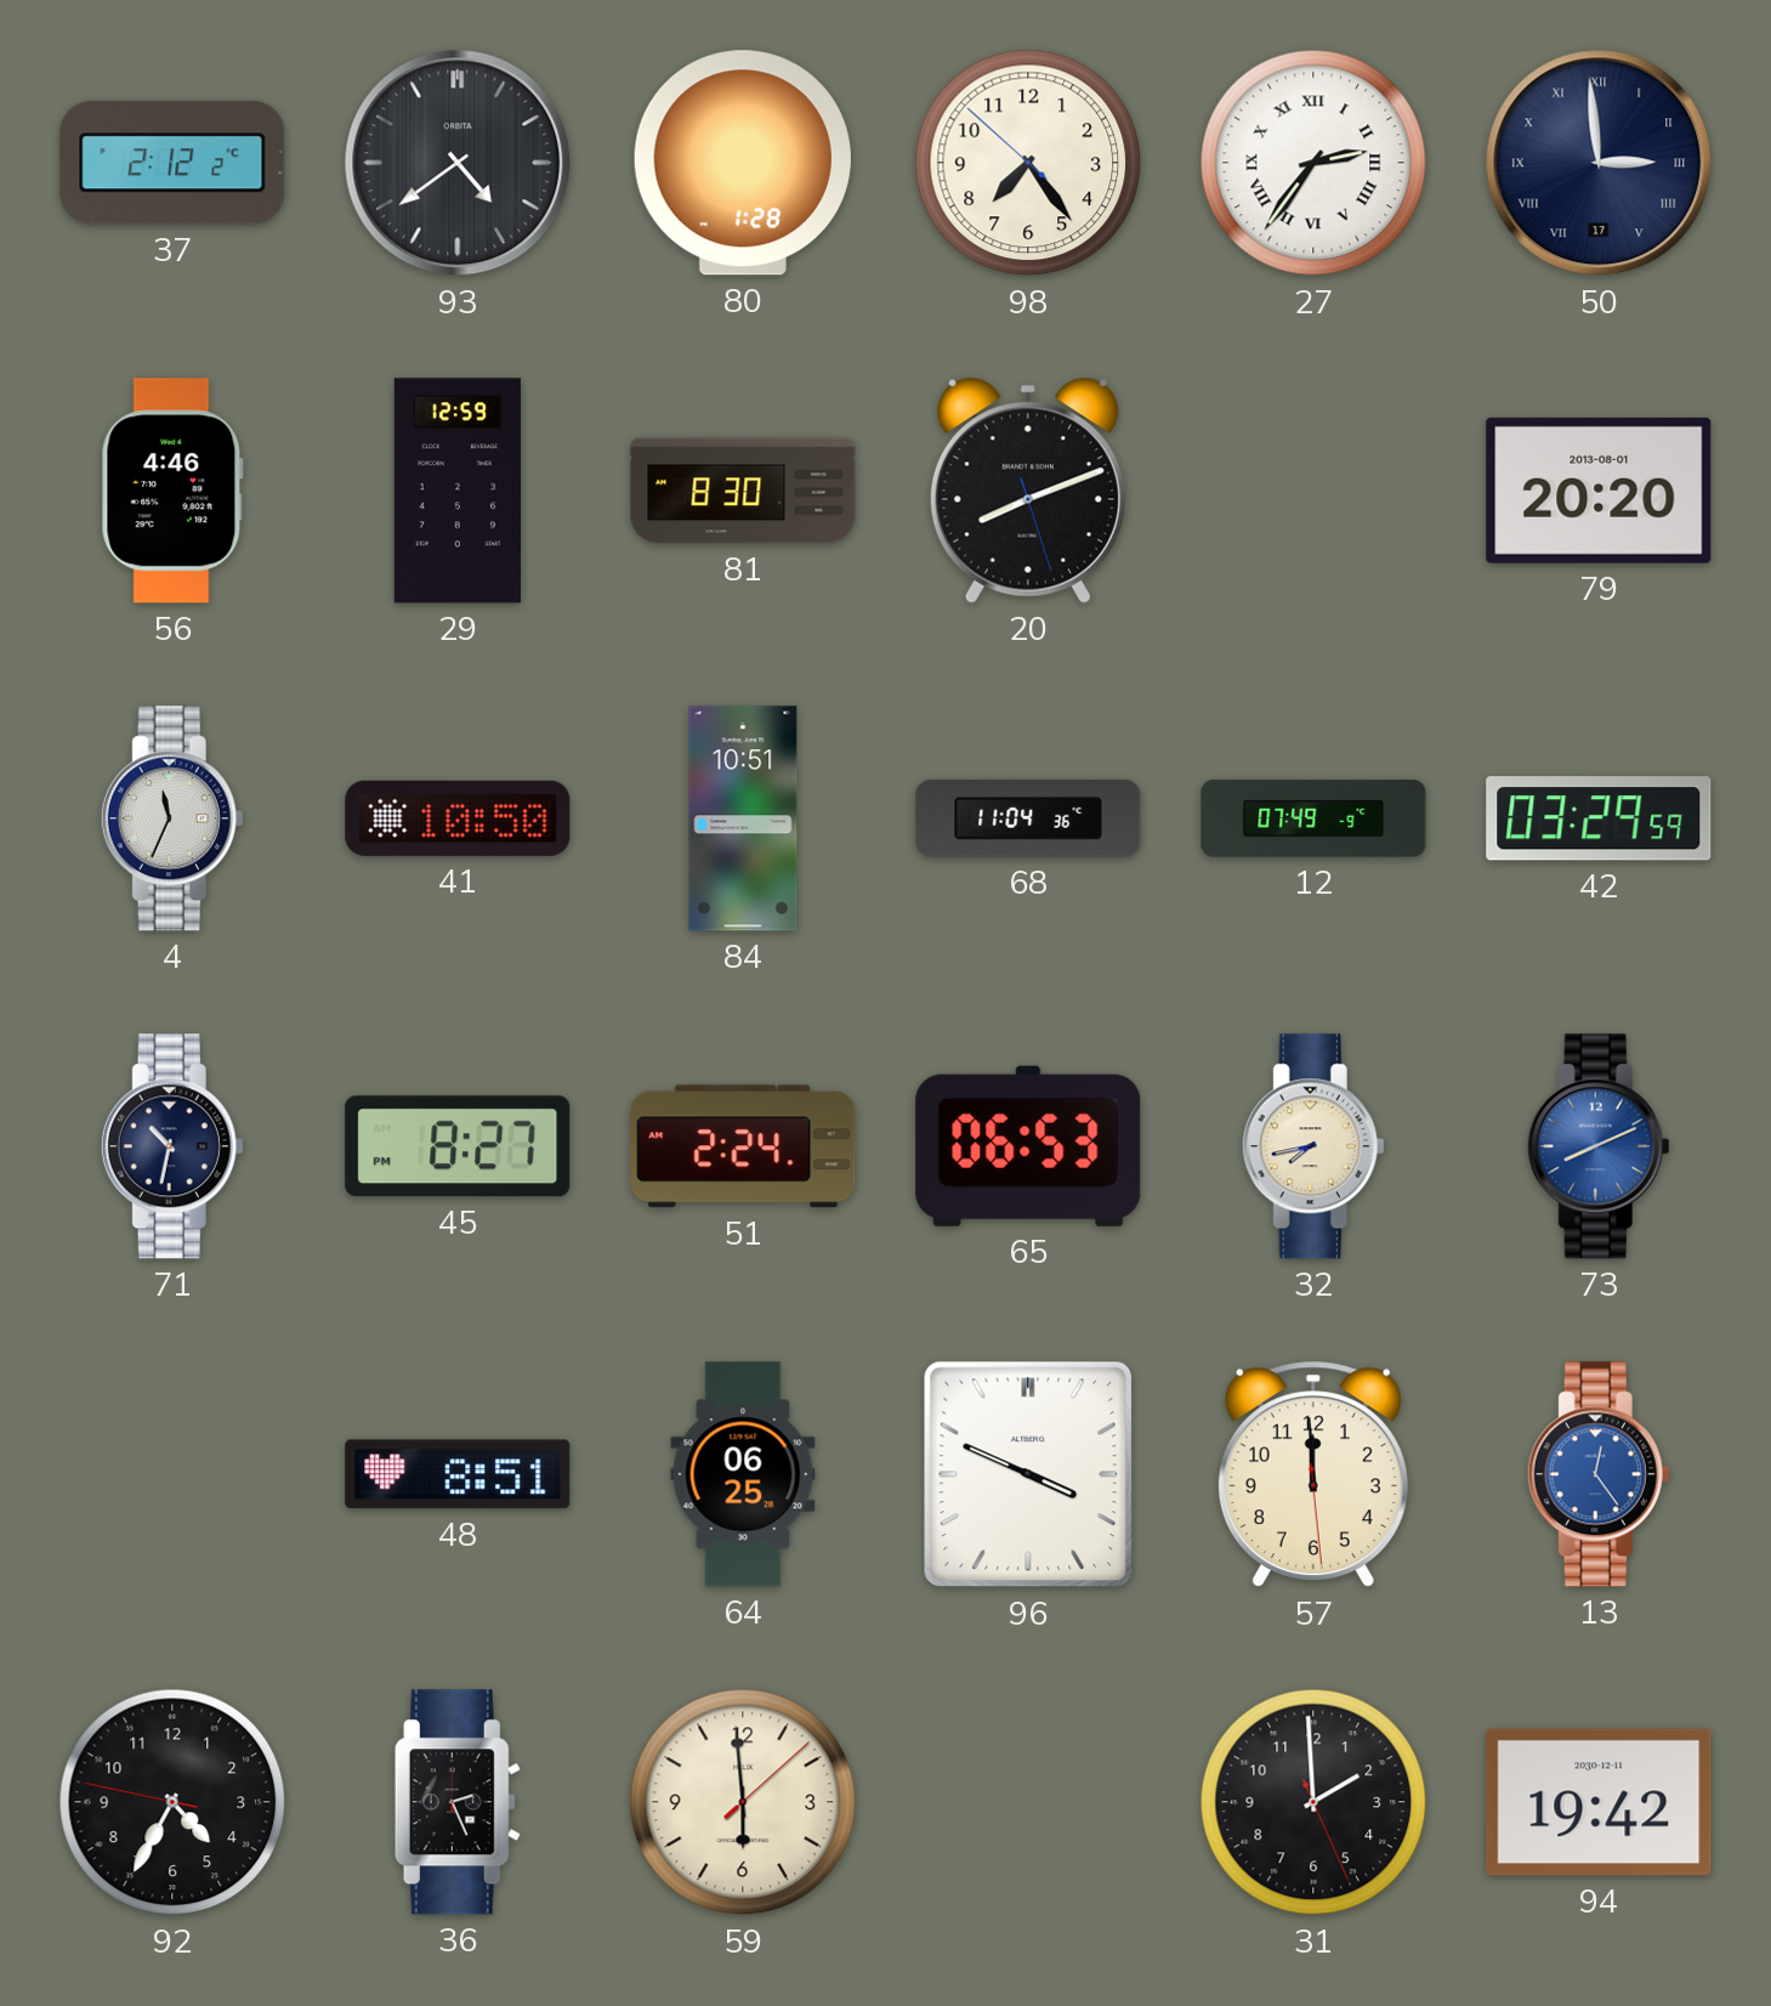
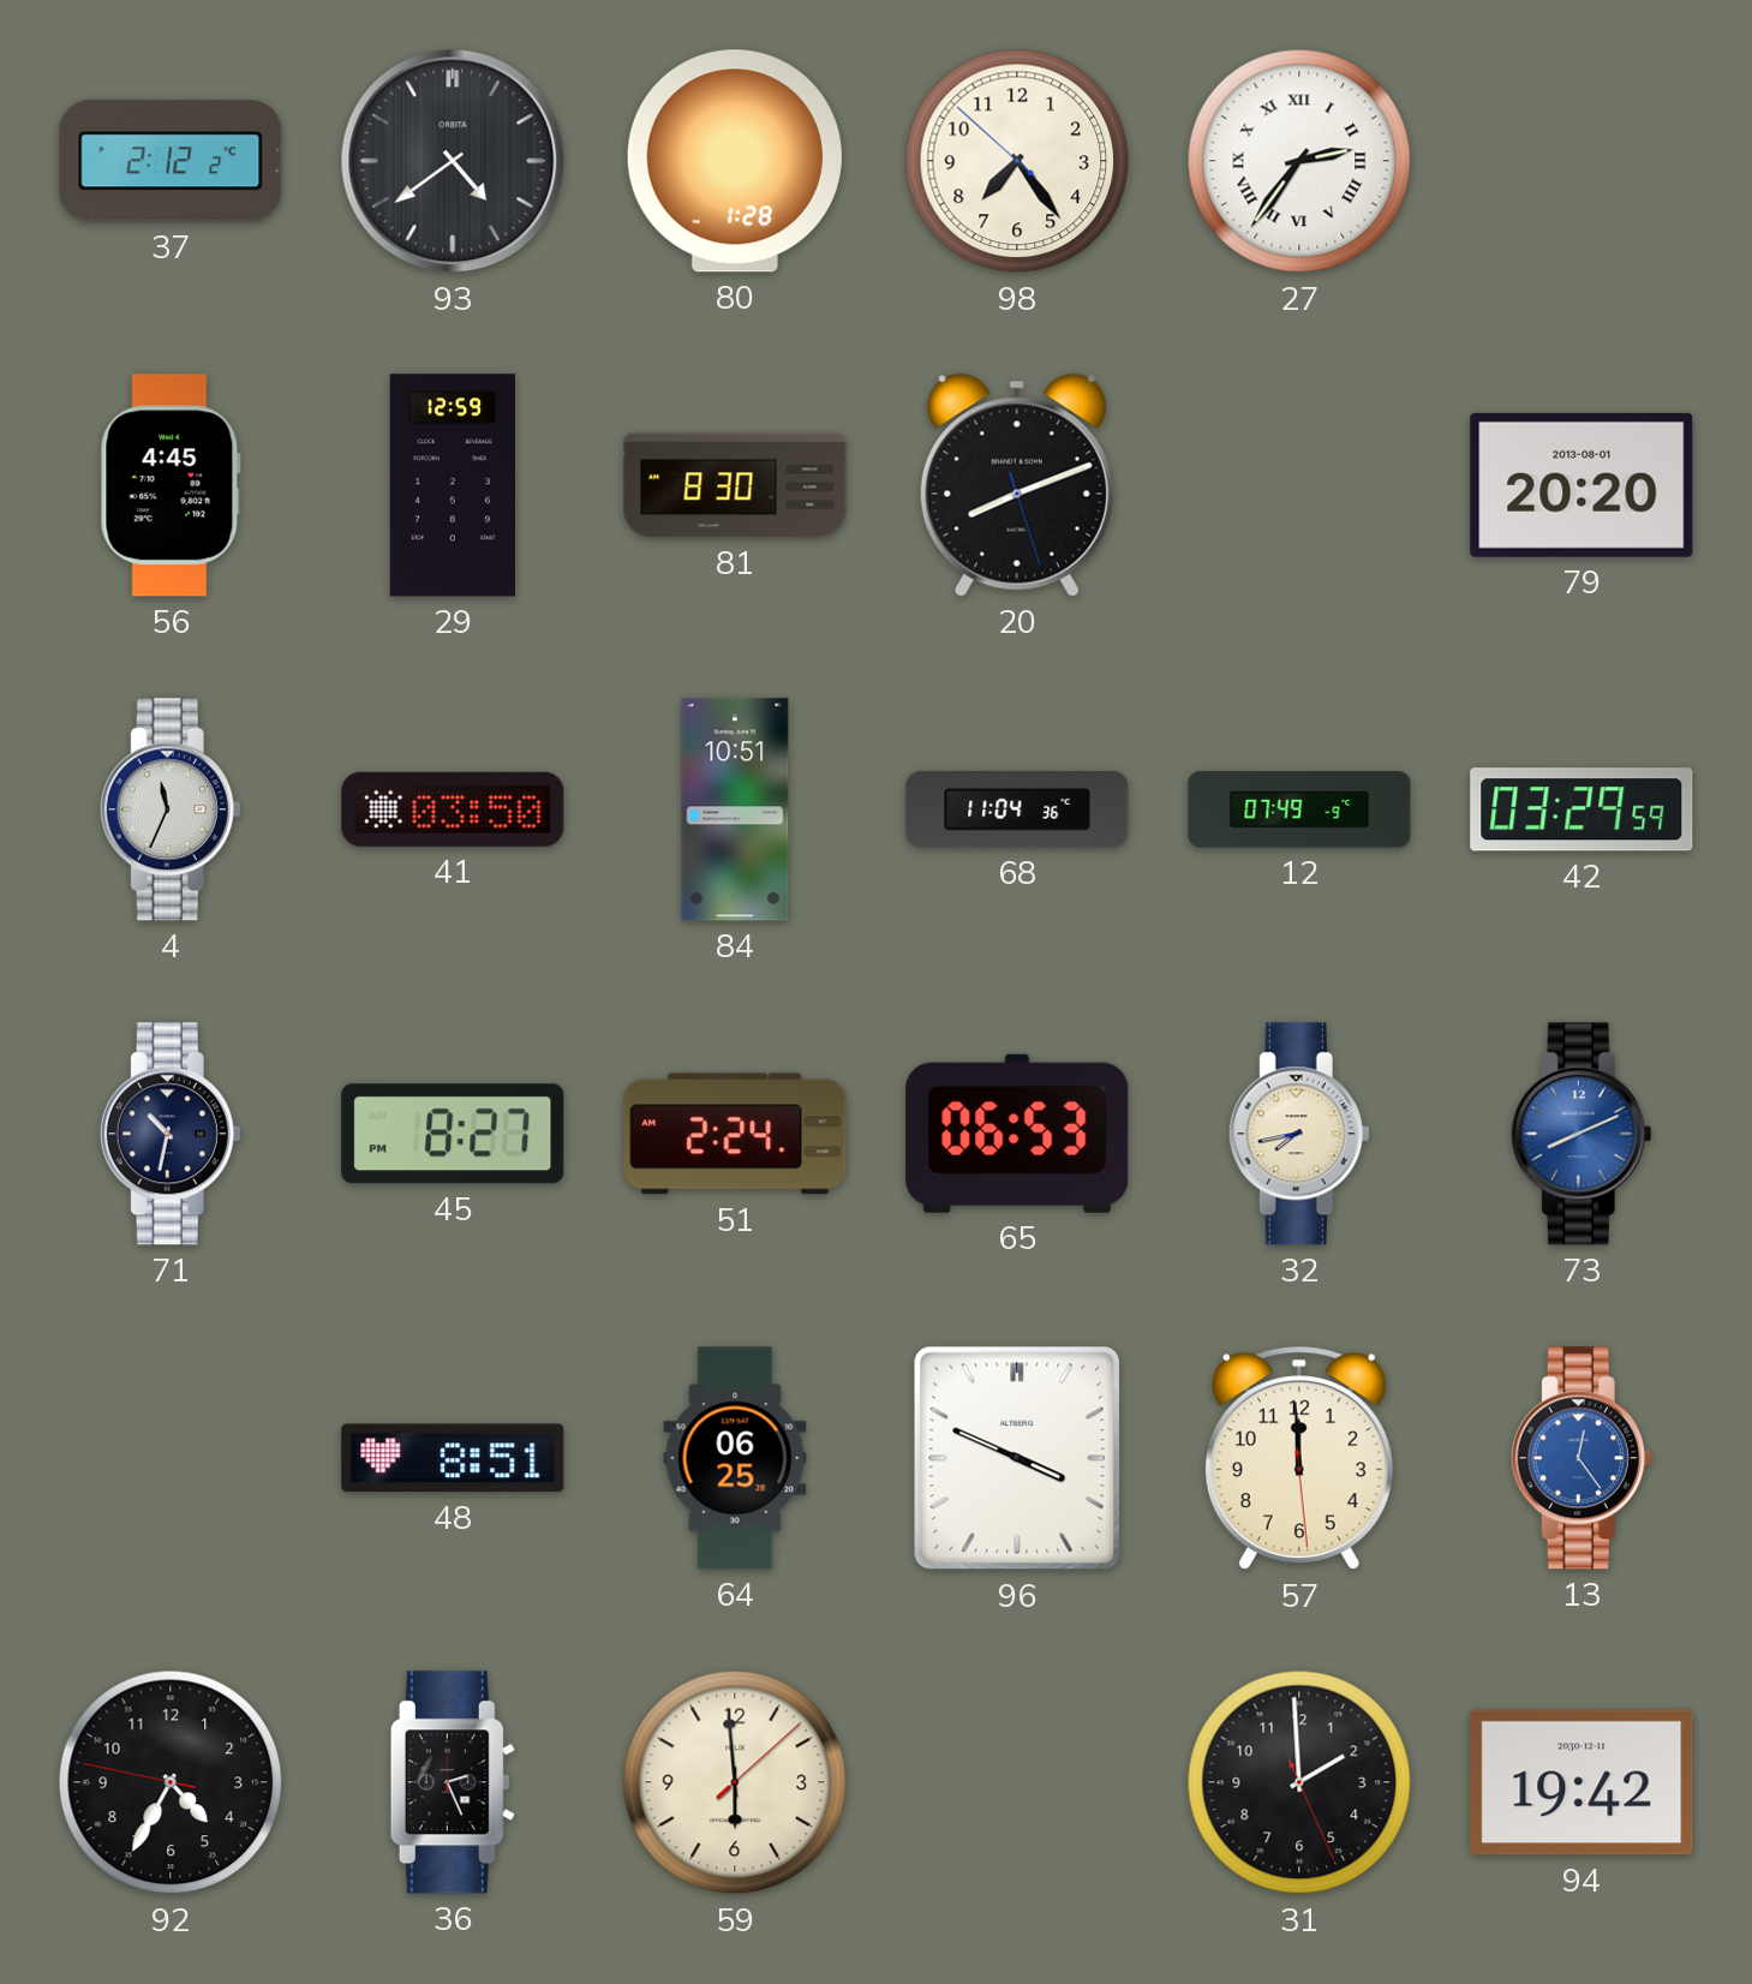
50: 2:59 -> none
56: 4:46 -> 4:45
41: 10:50 -> 03:50
